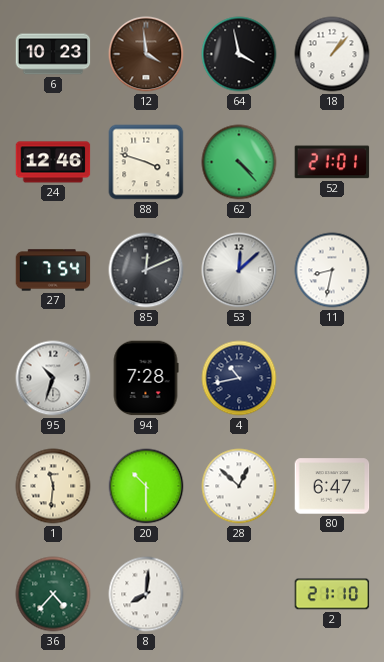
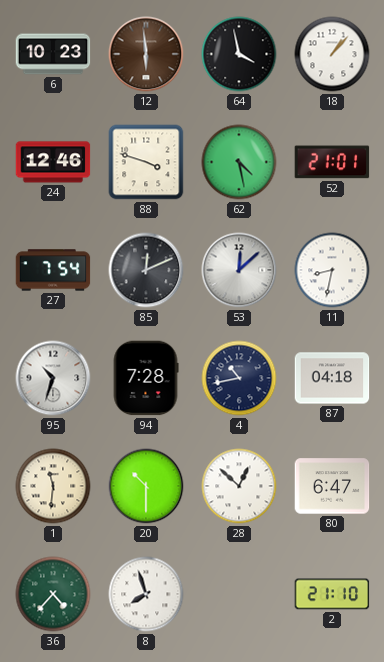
12: 3:59 -> 5:59
62: 4:23 -> 4:28
87: none -> 04:18
8: 8:01 -> 7:57
